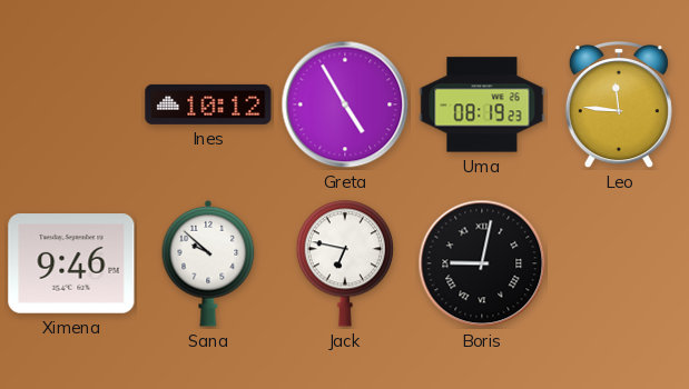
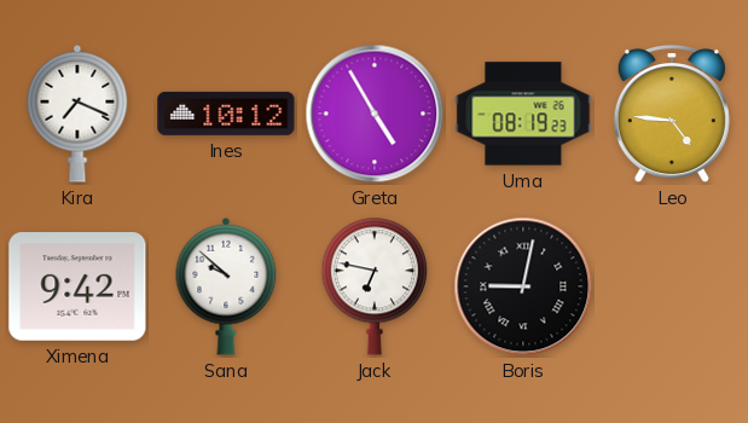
Kira: none -> 7:19
Leo: 11:46 -> 4:46
Ximena: 9:46 -> 9:42
